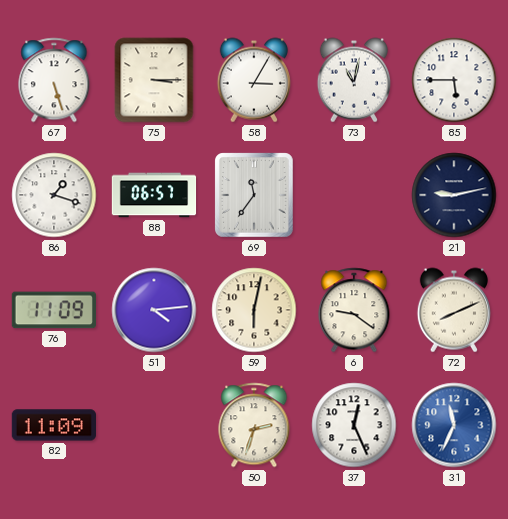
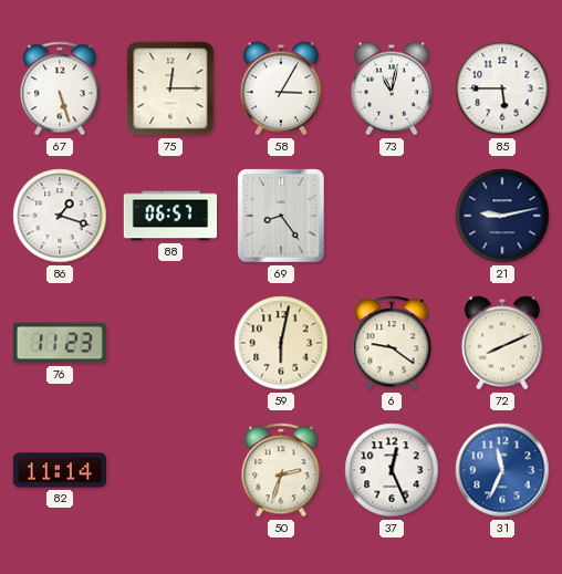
75: 3:15 -> 12:15
69: 11:36 -> 8:24
76: 11:09 -> 11:23
51: 4:14 -> none
82: 11:09 -> 11:14
